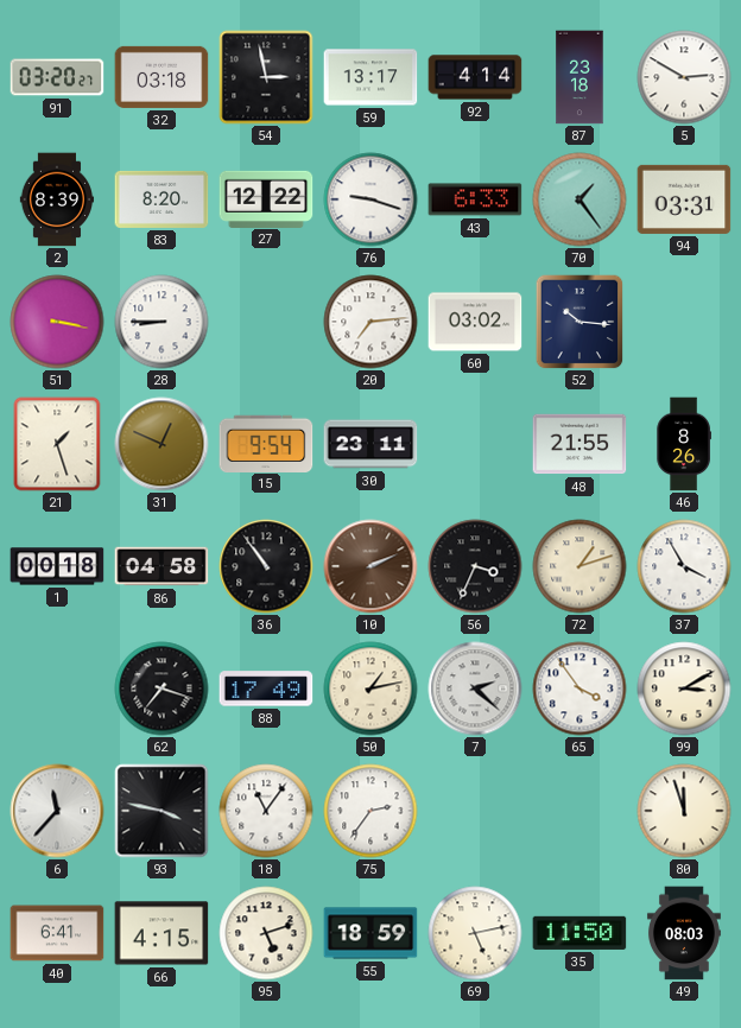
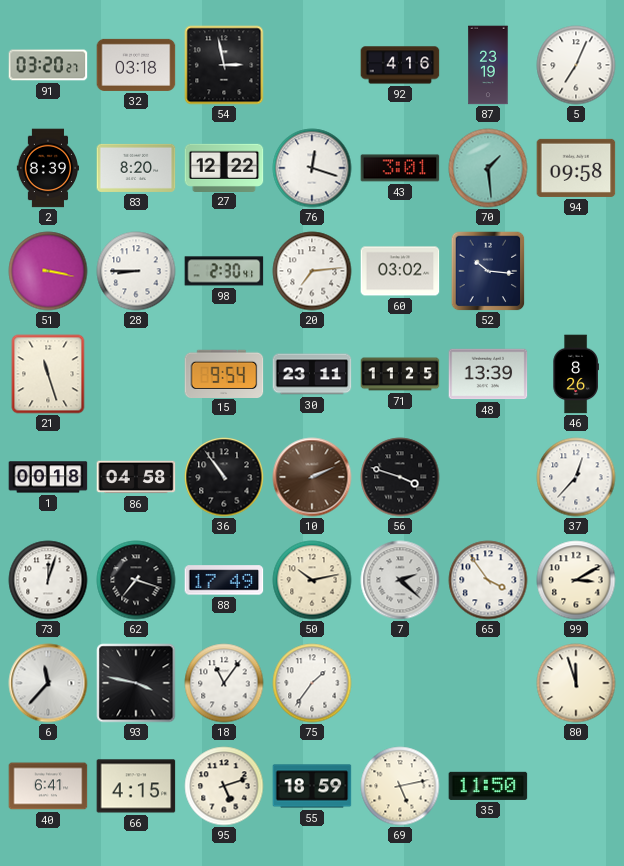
59: 13:17 -> none
92: 4:14 -> 4:16
87: 23:18 -> 23:19
5: 2:50 -> 7:04
76: 9:18 -> 12:18
43: 6:33 -> 3:01
70: 1:24 -> 1:29
94: 03:31 -> 09:58
98: none -> 2:30
21: 1:27 -> 11:27
31: 12:49 -> none
71: none -> 11:25
48: 21:55 -> 13:39
56: 3:34 -> 3:48
72: 1:12 -> none
37: 3:55 -> 12:37
73: none -> 12:03
50: 1:13 -> 10:13
75: 2:36 -> 1:36
49: 08:03 -> none
